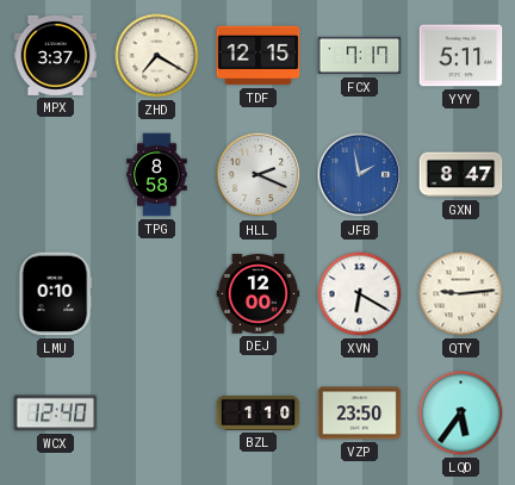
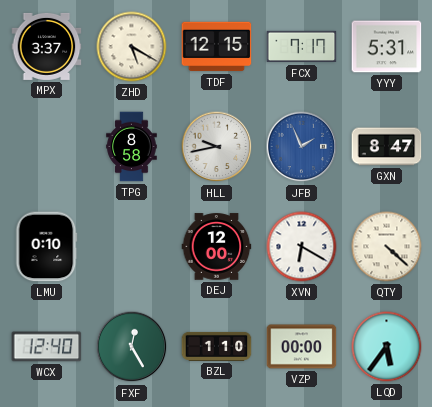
ZHD: 7:20 -> 5:20
YYY: 5:11 -> 5:31
HLL: 2:19 -> 9:43
JFB: 1:58 -> 1:56
QTY: 9:14 -> 4:22
FXF: none -> 12:25
VZP: 23:50 -> 00:00
